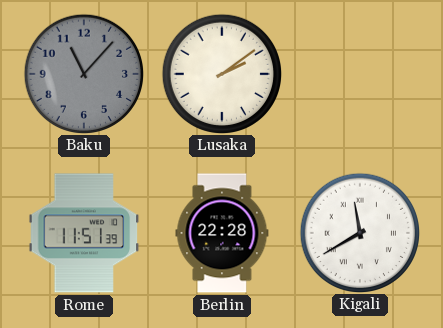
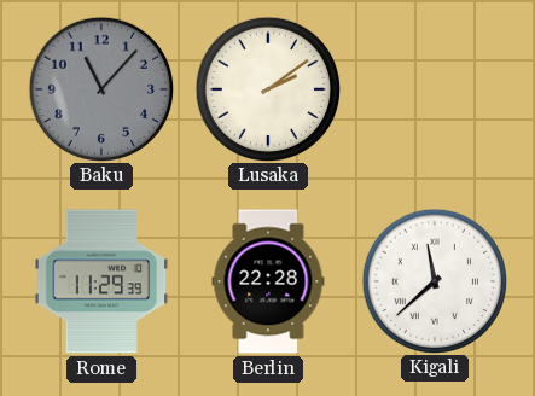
Rome: 11:51 -> 11:29
Kigali: 11:40 -> 11:38
